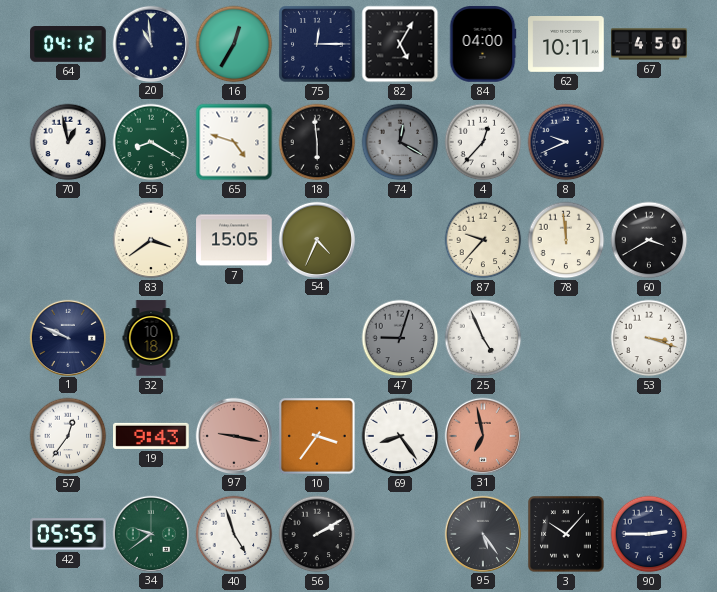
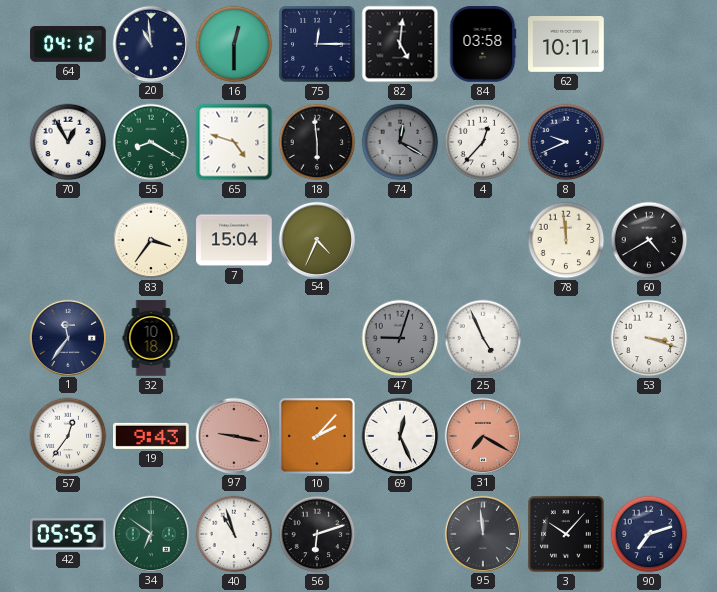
16: 12:35 -> 12:30
82: 5:05 -> 5:01
84: 04:00 -> 03:58
67: 4:50 -> none
70: 12:58 -> 12:55
83: 3:39 -> 3:36
7: 15:05 -> 15:04
87: 9:37 -> none
60: 3:40 -> 4:40
1: 9:49 -> 11:36
10: 3:36 -> 2:07
69: 8:24 -> 12:26
31: 6:58 -> 7:20
34: 9:39 -> 6:51
40: 4:57 -> 10:57
56: 2:10 -> 6:12
95: 5:24 -> 11:59
90: 2:45 -> 7:12
